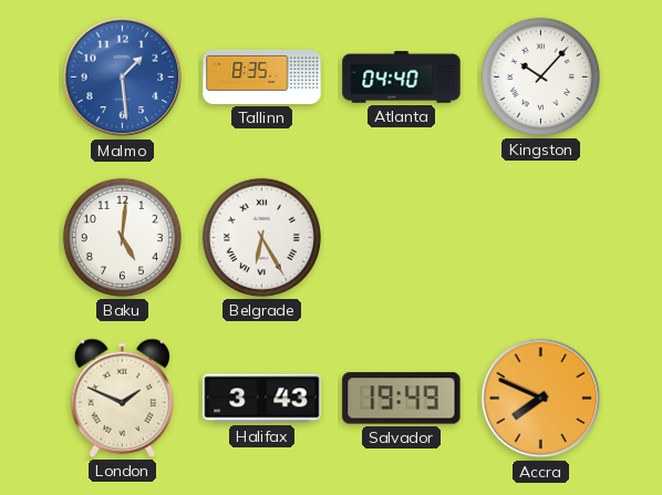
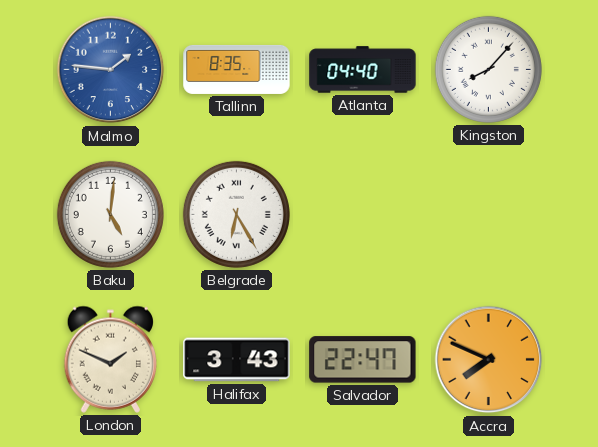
Malmo: 1:29 -> 1:46
Kingston: 10:07 -> 8:07
Salvador: 19:49 -> 22:47
